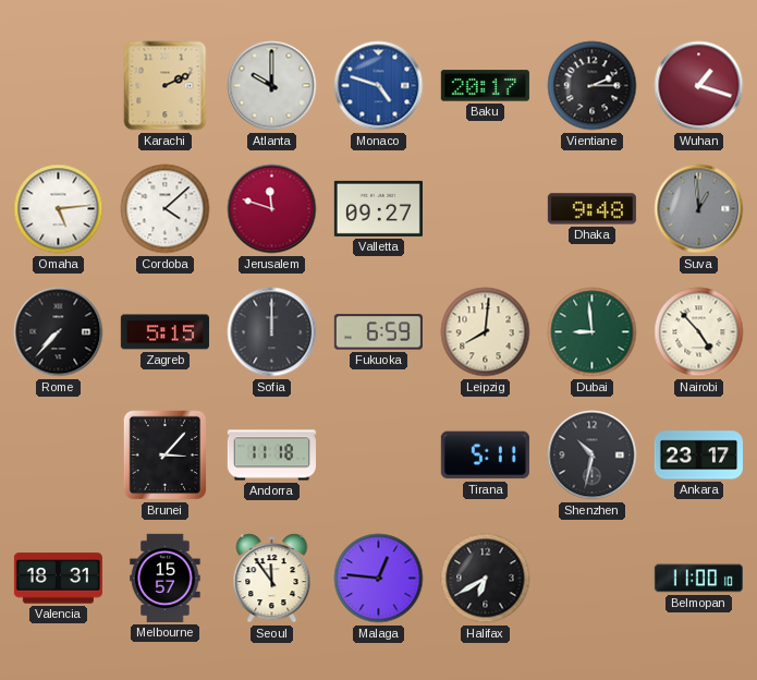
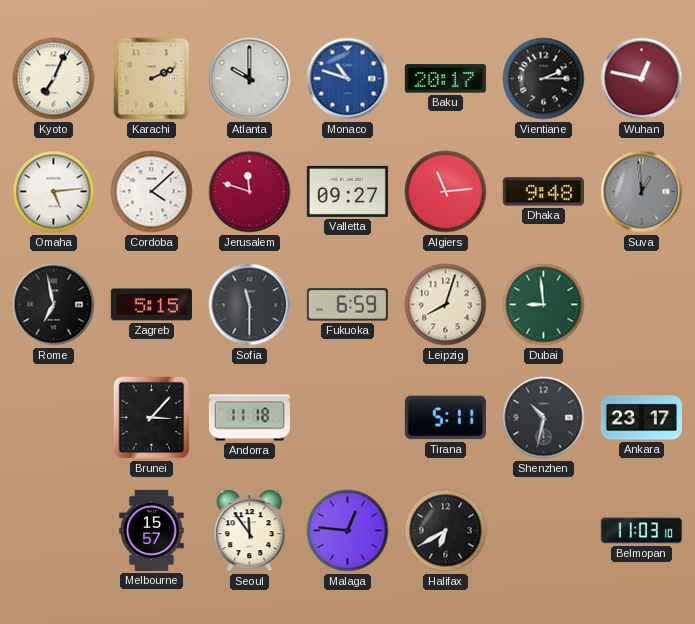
Kyoto: none -> 7:04
Monaco: 4:48 -> 10:48
Wuhan: 1:18 -> 12:47
Algiers: none -> 11:14
Rome: 7:37 -> 6:58
Sofia: 12:00 -> 11:30
Leipzig: 8:01 -> 8:03
Nairobi: 4:53 -> none
Valencia: 18:31 -> none
Belmopan: 11:00 -> 11:03
